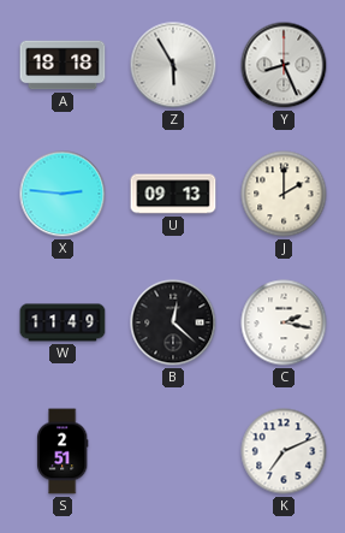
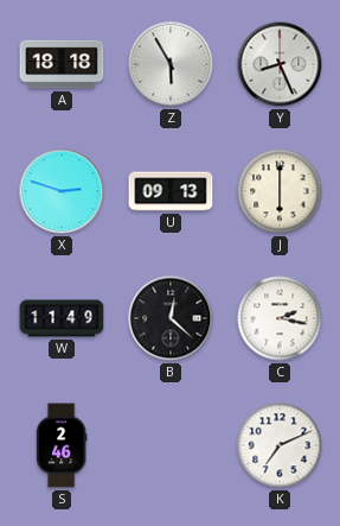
X: 2:46 -> 2:48
J: 2:00 -> 6:00
S: 2:51 -> 2:46
